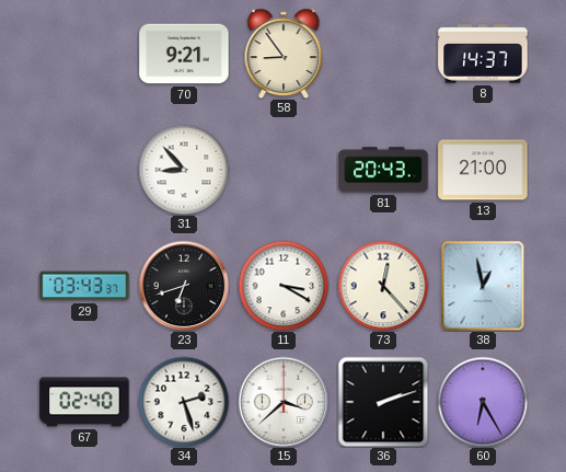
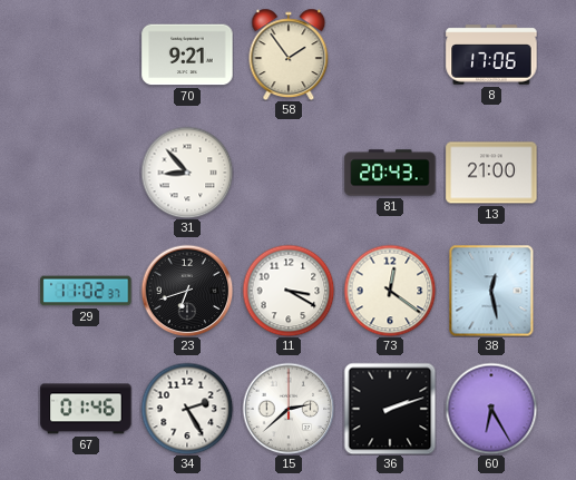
58: 8:54 -> 1:54
8: 14:37 -> 17:06
29: 03:43 -> 11:02
73: 12:23 -> 12:21
38: 12:58 -> 12:28
67: 02:40 -> 01:46
34: 2:27 -> 2:25
15: 3:38 -> 2:38
